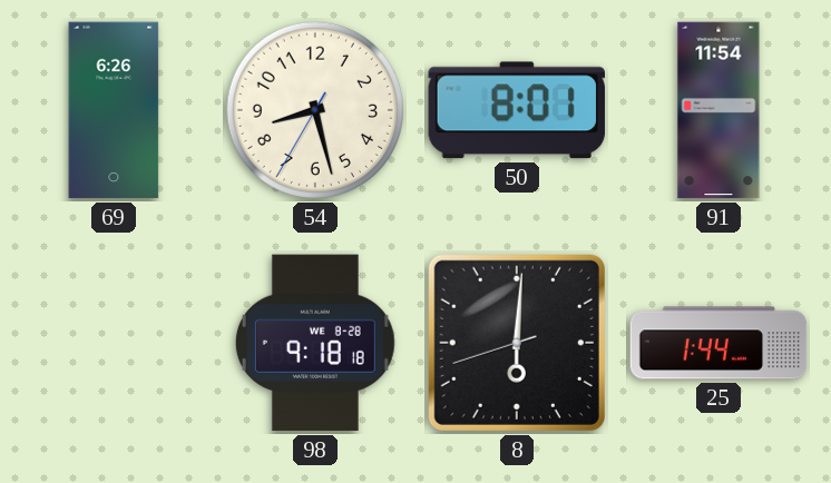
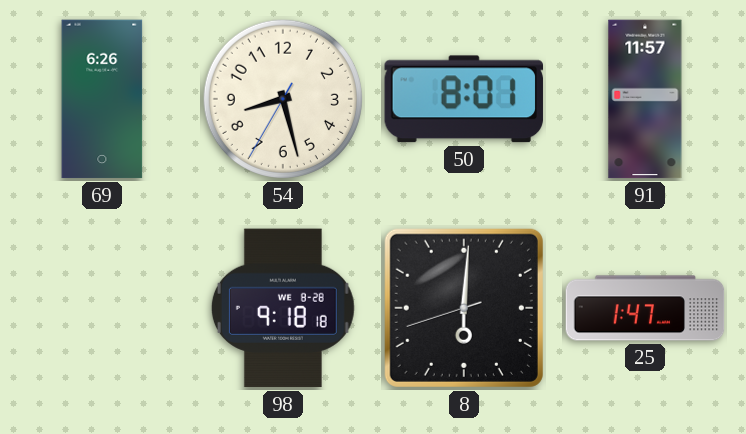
91: 11:54 -> 11:57
25: 1:44 -> 1:47
